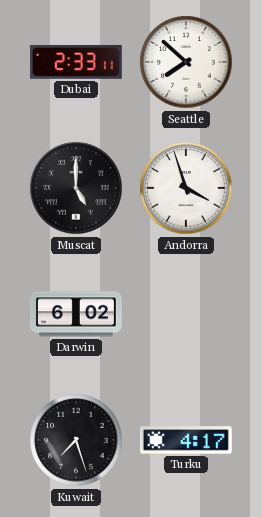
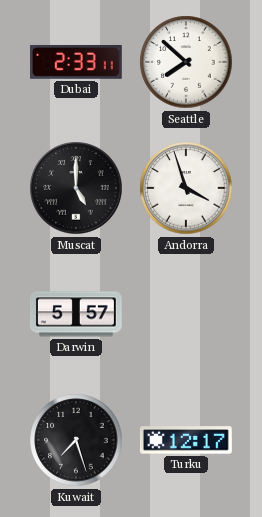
Darwin: 6:02 -> 5:57
Turku: 4:17 -> 12:17
